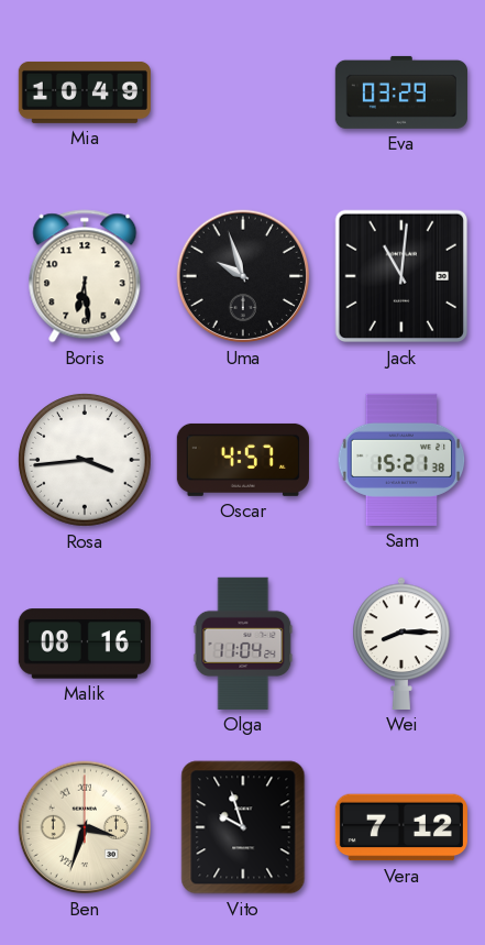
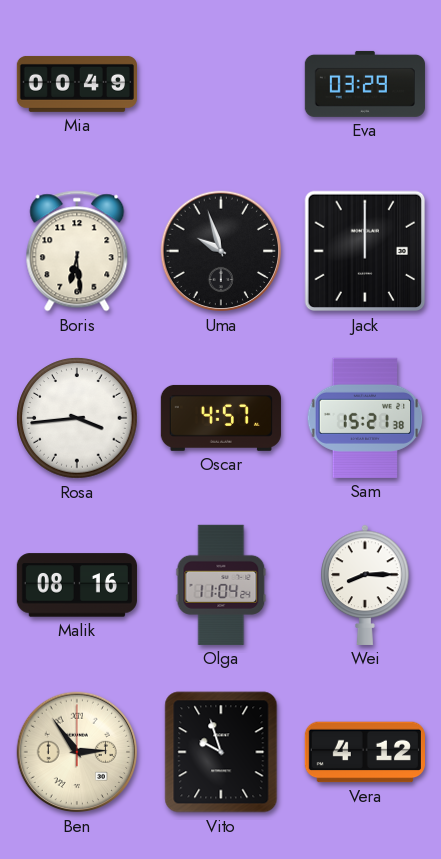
Mia: 10:49 -> 00:49
Jack: 11:01 -> 12:00
Ben: 3:33 -> 2:54
Vera: 7:12 -> 4:12
